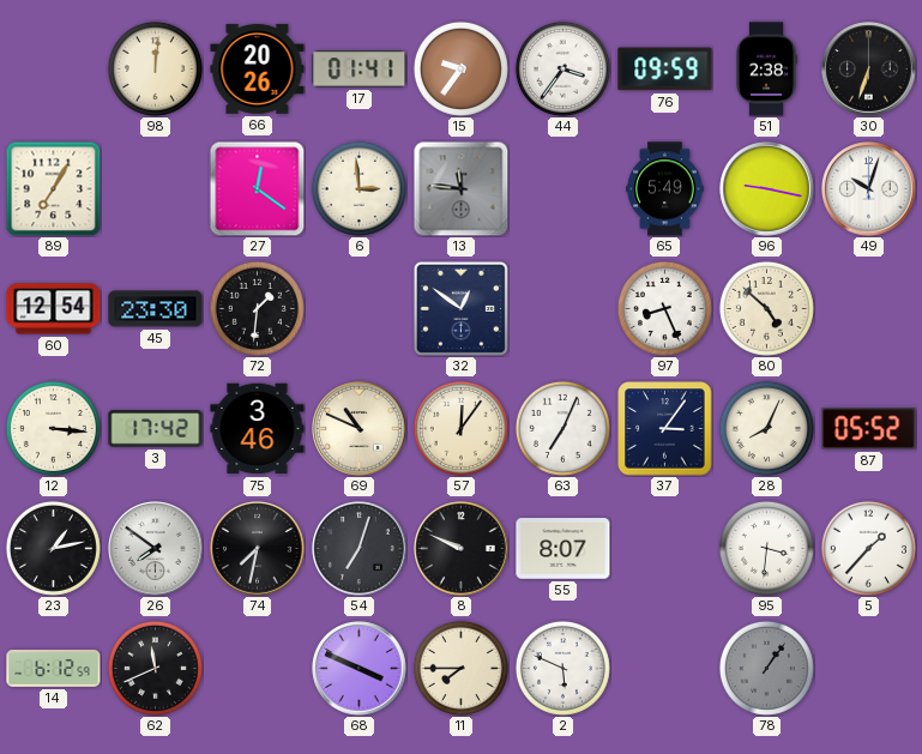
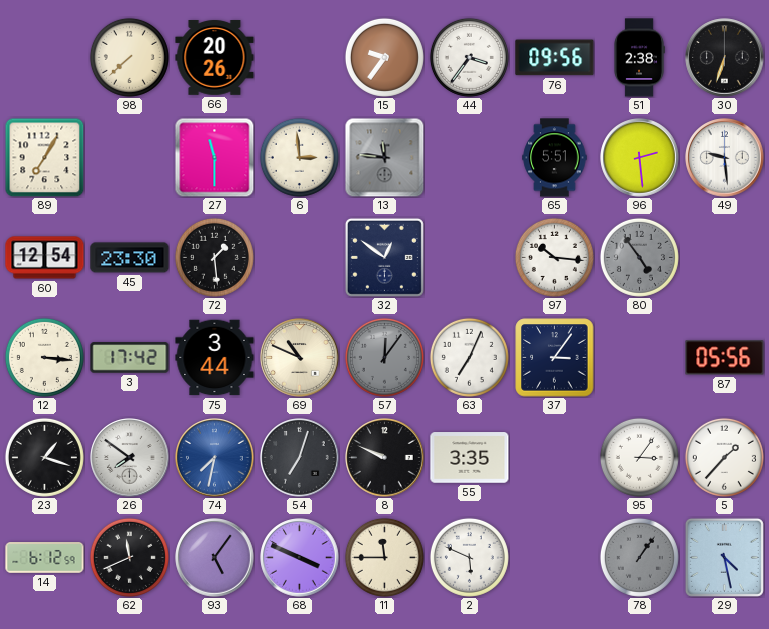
98: 12:01 -> 7:38
17: 01:41 -> none
76: 09:59 -> 09:56
27: 12:21 -> 11:30
65: 5:49 -> 5:51
96: 9:17 -> 2:29
49: 10:03 -> 9:29
72: 1:31 -> 1:29
97: 8:26 -> 10:16
80: 4:52 -> 4:54
80 dial: cream -> grey
75: 3:46 -> 3:44
57 dial: cream -> grey
28: 8:04 -> none
87: 05:52 -> 05:56
23: 1:13 -> 1:18
74 dial: black -> blue
55: 8:07 -> 3:35
95: 3:31 -> 3:06
93: none -> 5:06
11: 7:45 -> 11:45
29: none -> 4:28
